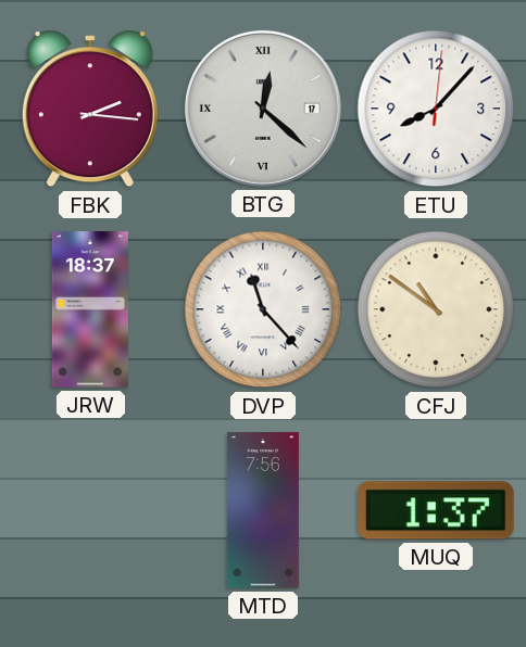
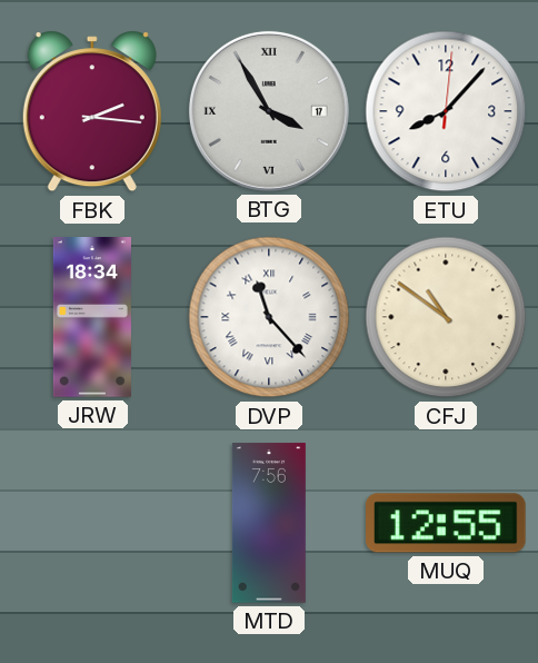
BTG: 12:22 -> 3:55
JRW: 18:37 -> 18:34
MUQ: 1:37 -> 12:55
